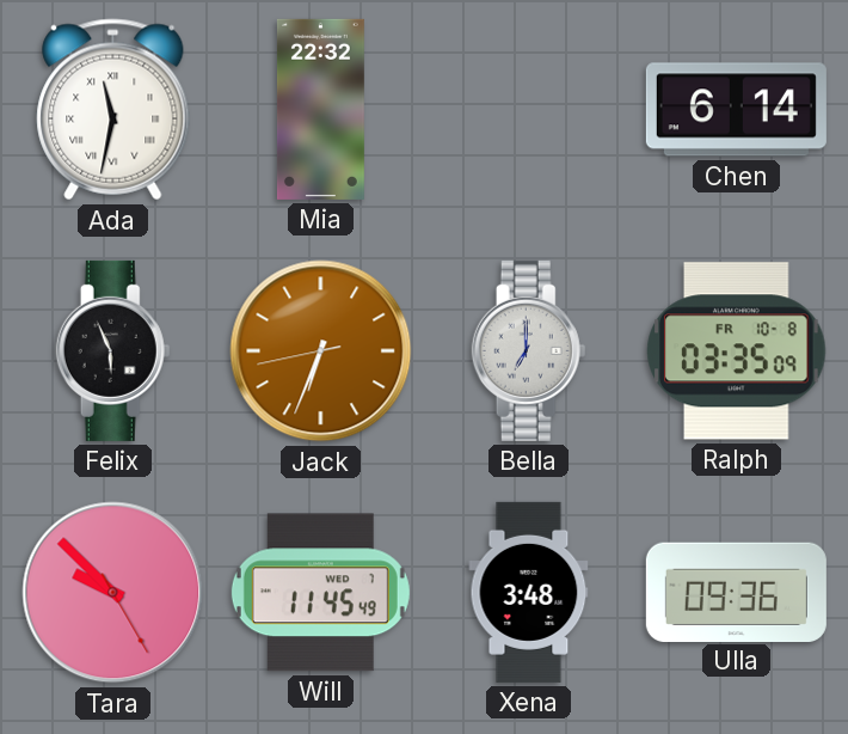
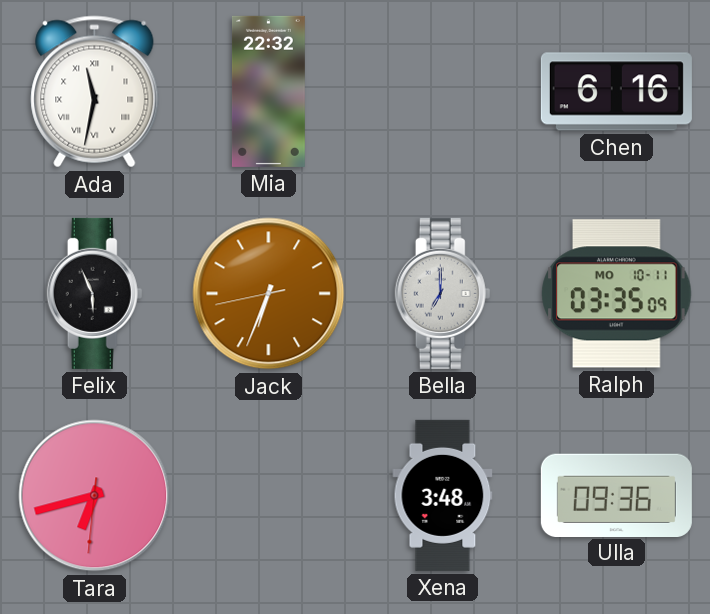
Chen: 6:14 -> 6:16
Ralph date: FR 10-8 -> MO 10-11
Tara: 9:52 -> 6:42
Will: 11:45 -> none
